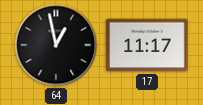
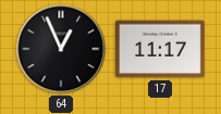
64: 12:58 -> 12:56
